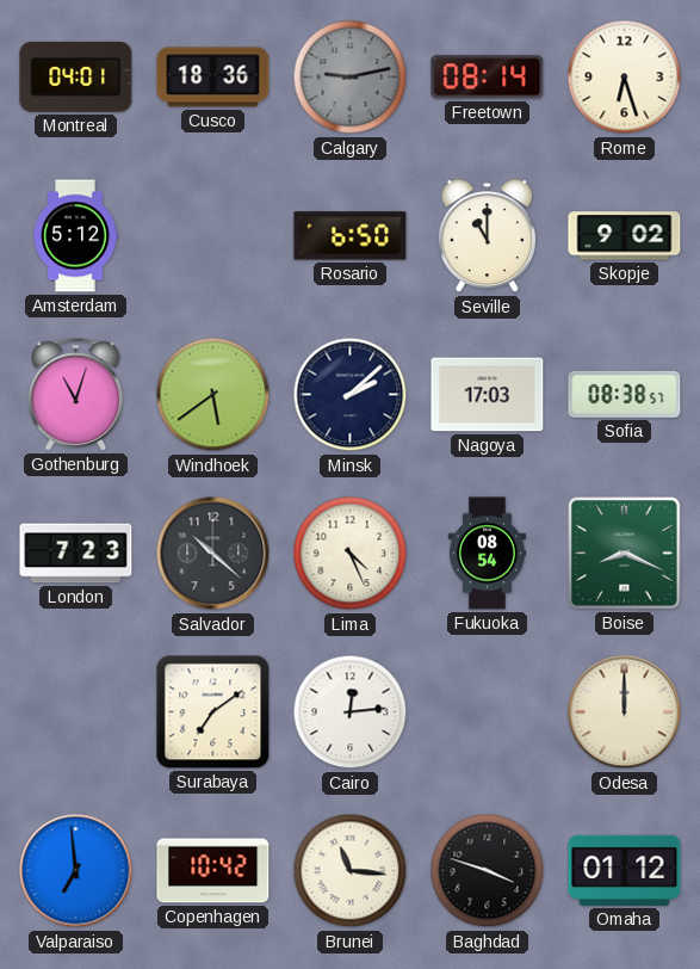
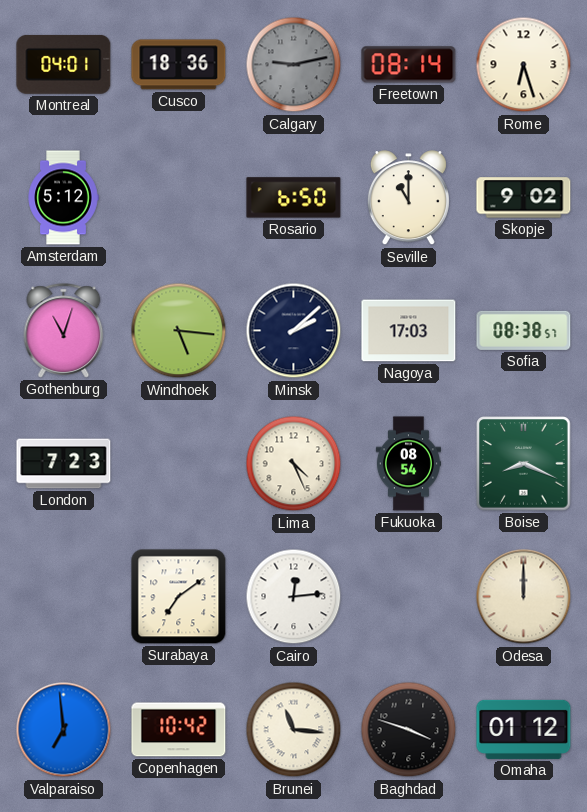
Windhoek: 5:39 -> 5:16
Salvador: 10:22 -> none
